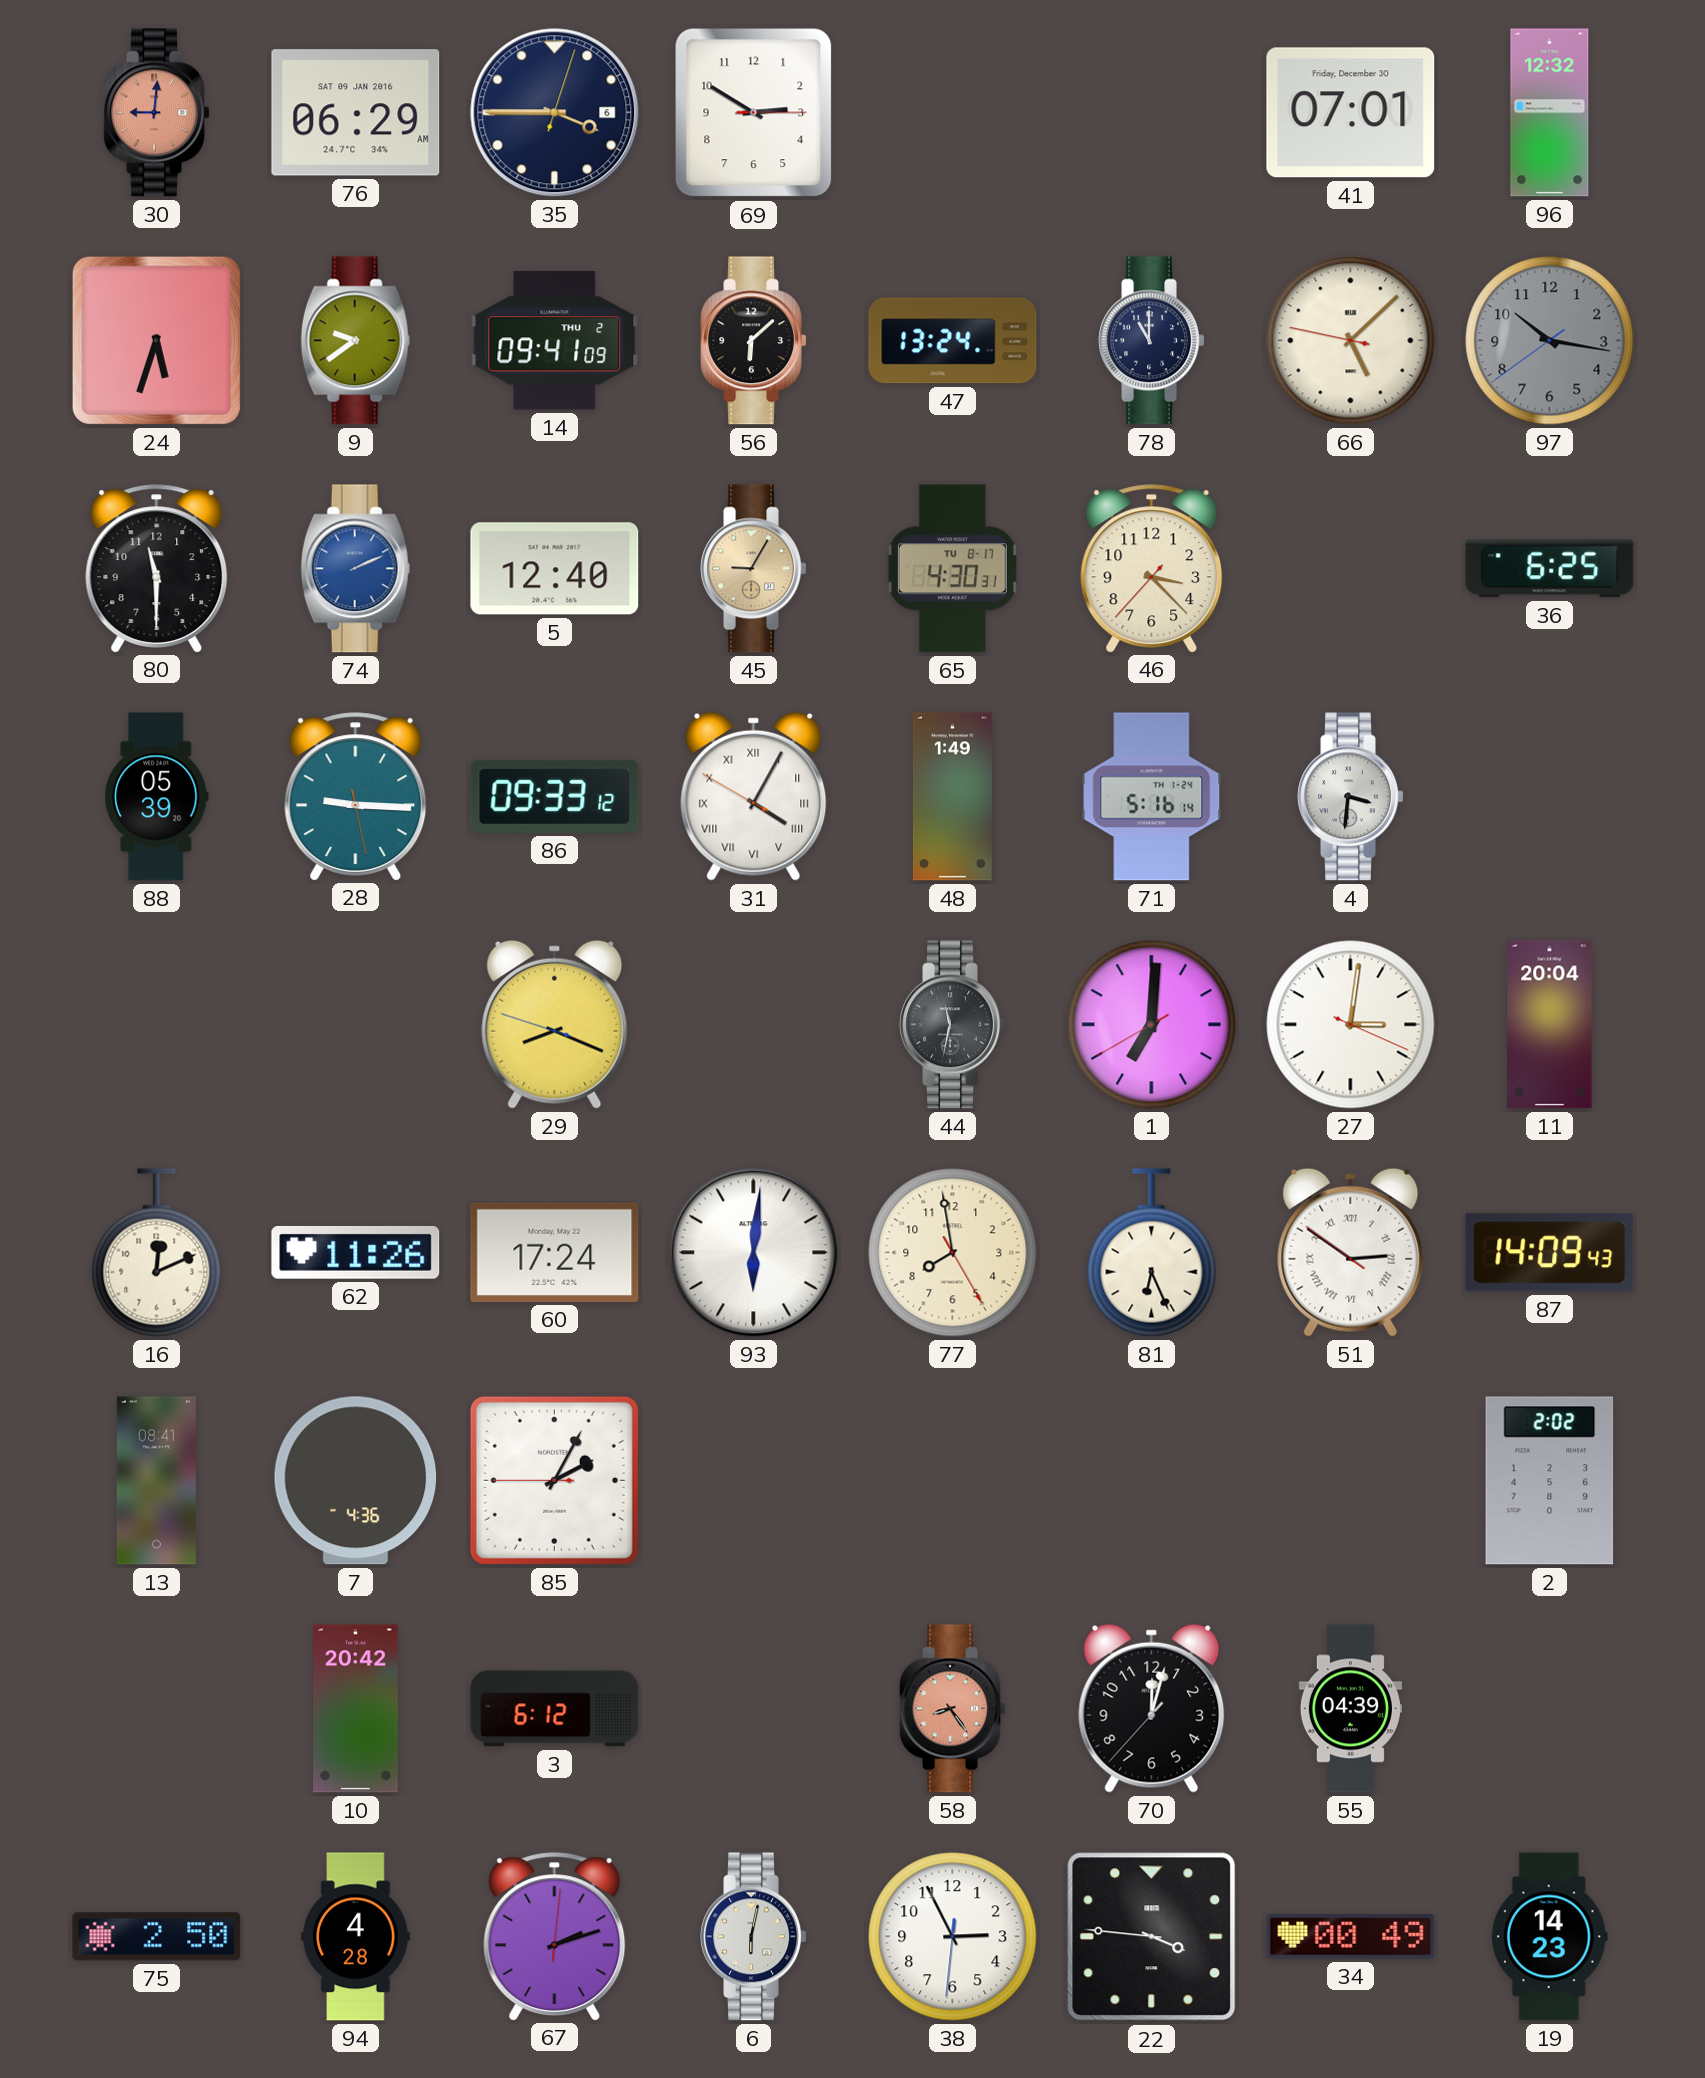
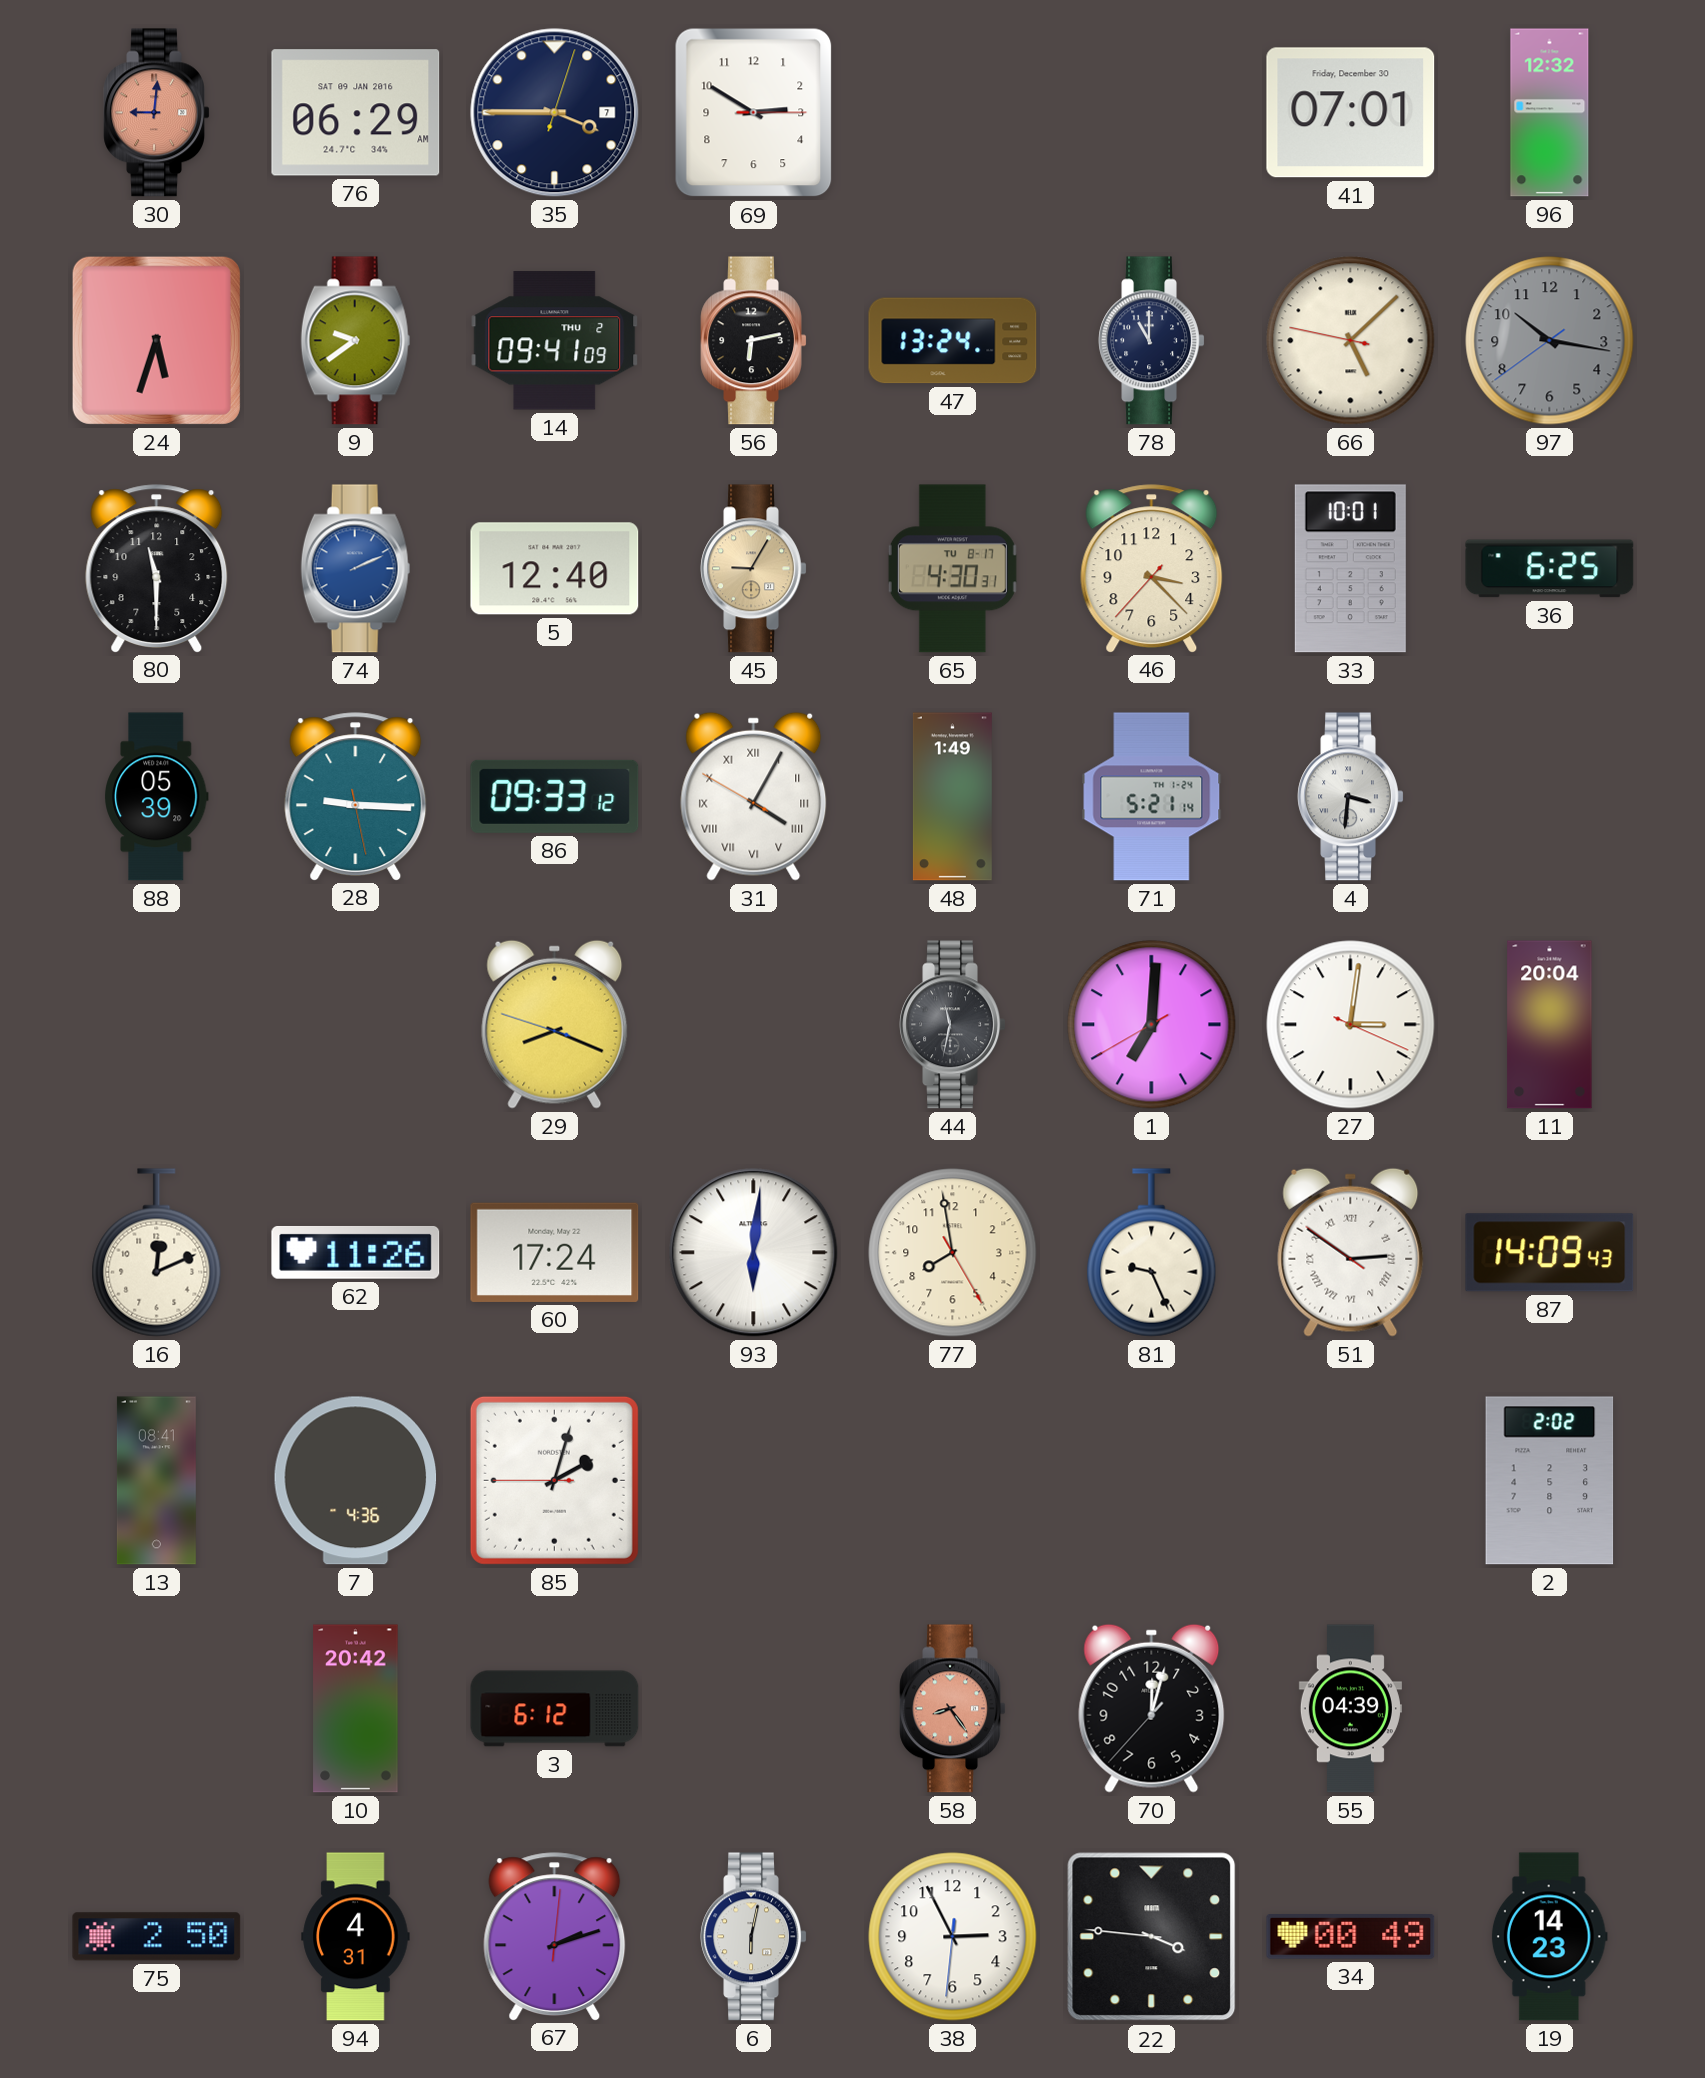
35 date: 6 -> 7
56: 6:08 -> 6:13
33: none -> 10:01
71: 5:16 -> 5:21
81: 6:26 -> 9:26
85: 2:04 -> 2:02
94: 4:28 -> 4:31
